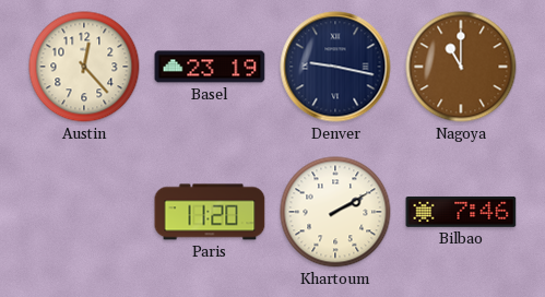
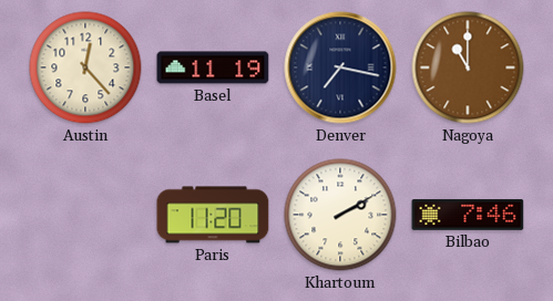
Basel: 23:19 -> 11:19
Denver: 9:17 -> 7:17
